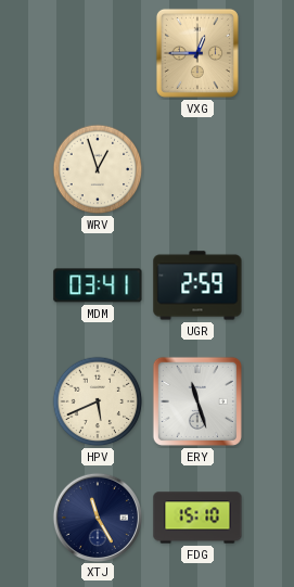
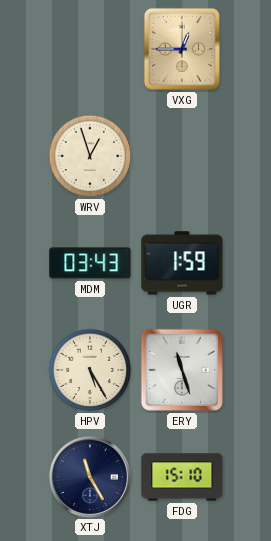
MDM: 03:41 -> 03:43
UGR: 2:59 -> 1:59
HPV: 5:41 -> 5:25
